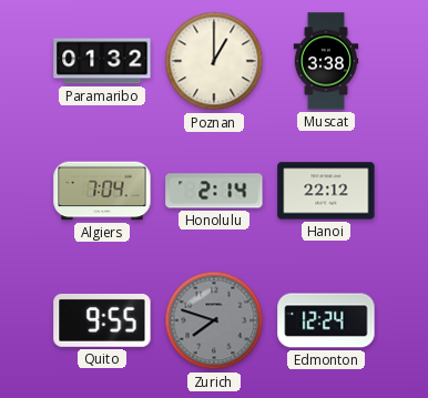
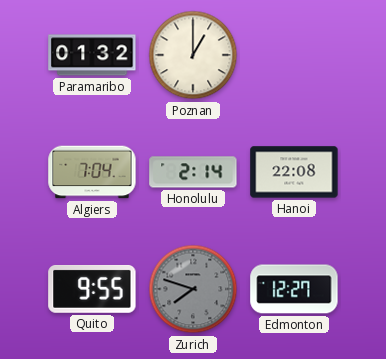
Muscat: 3:38 -> none
Hanoi: 22:12 -> 22:08
Edmonton: 12:24 -> 12:27
